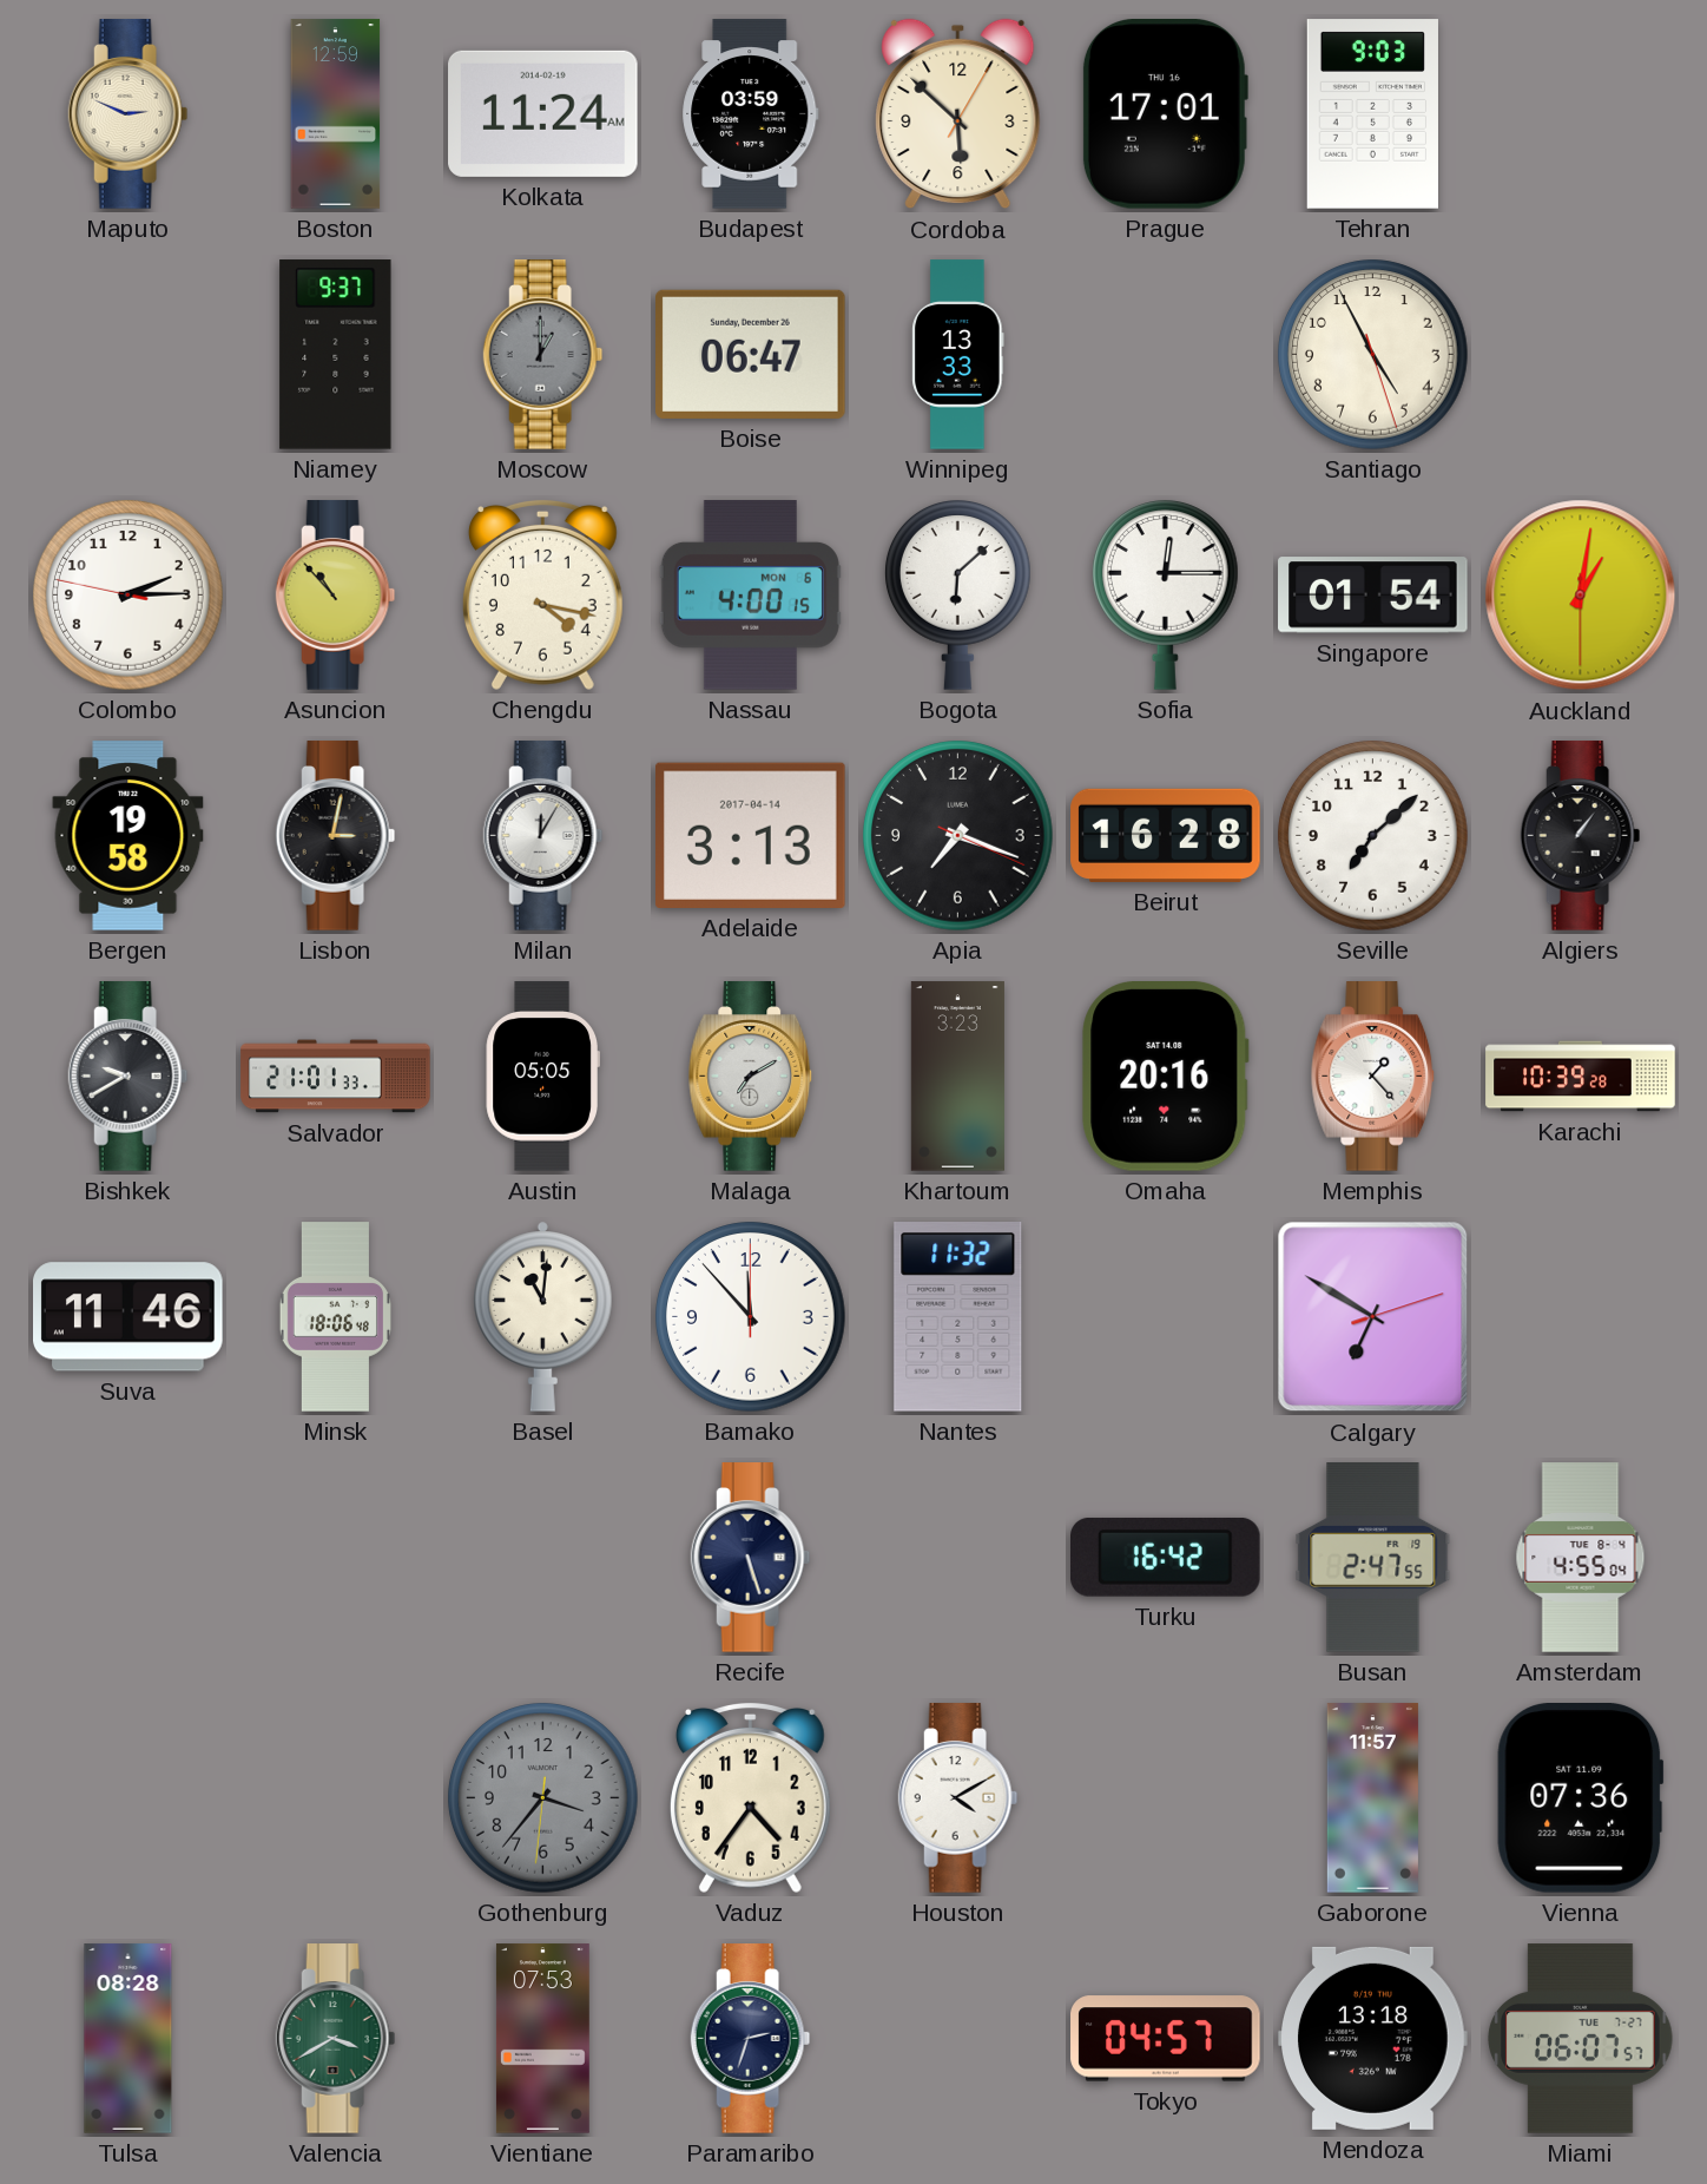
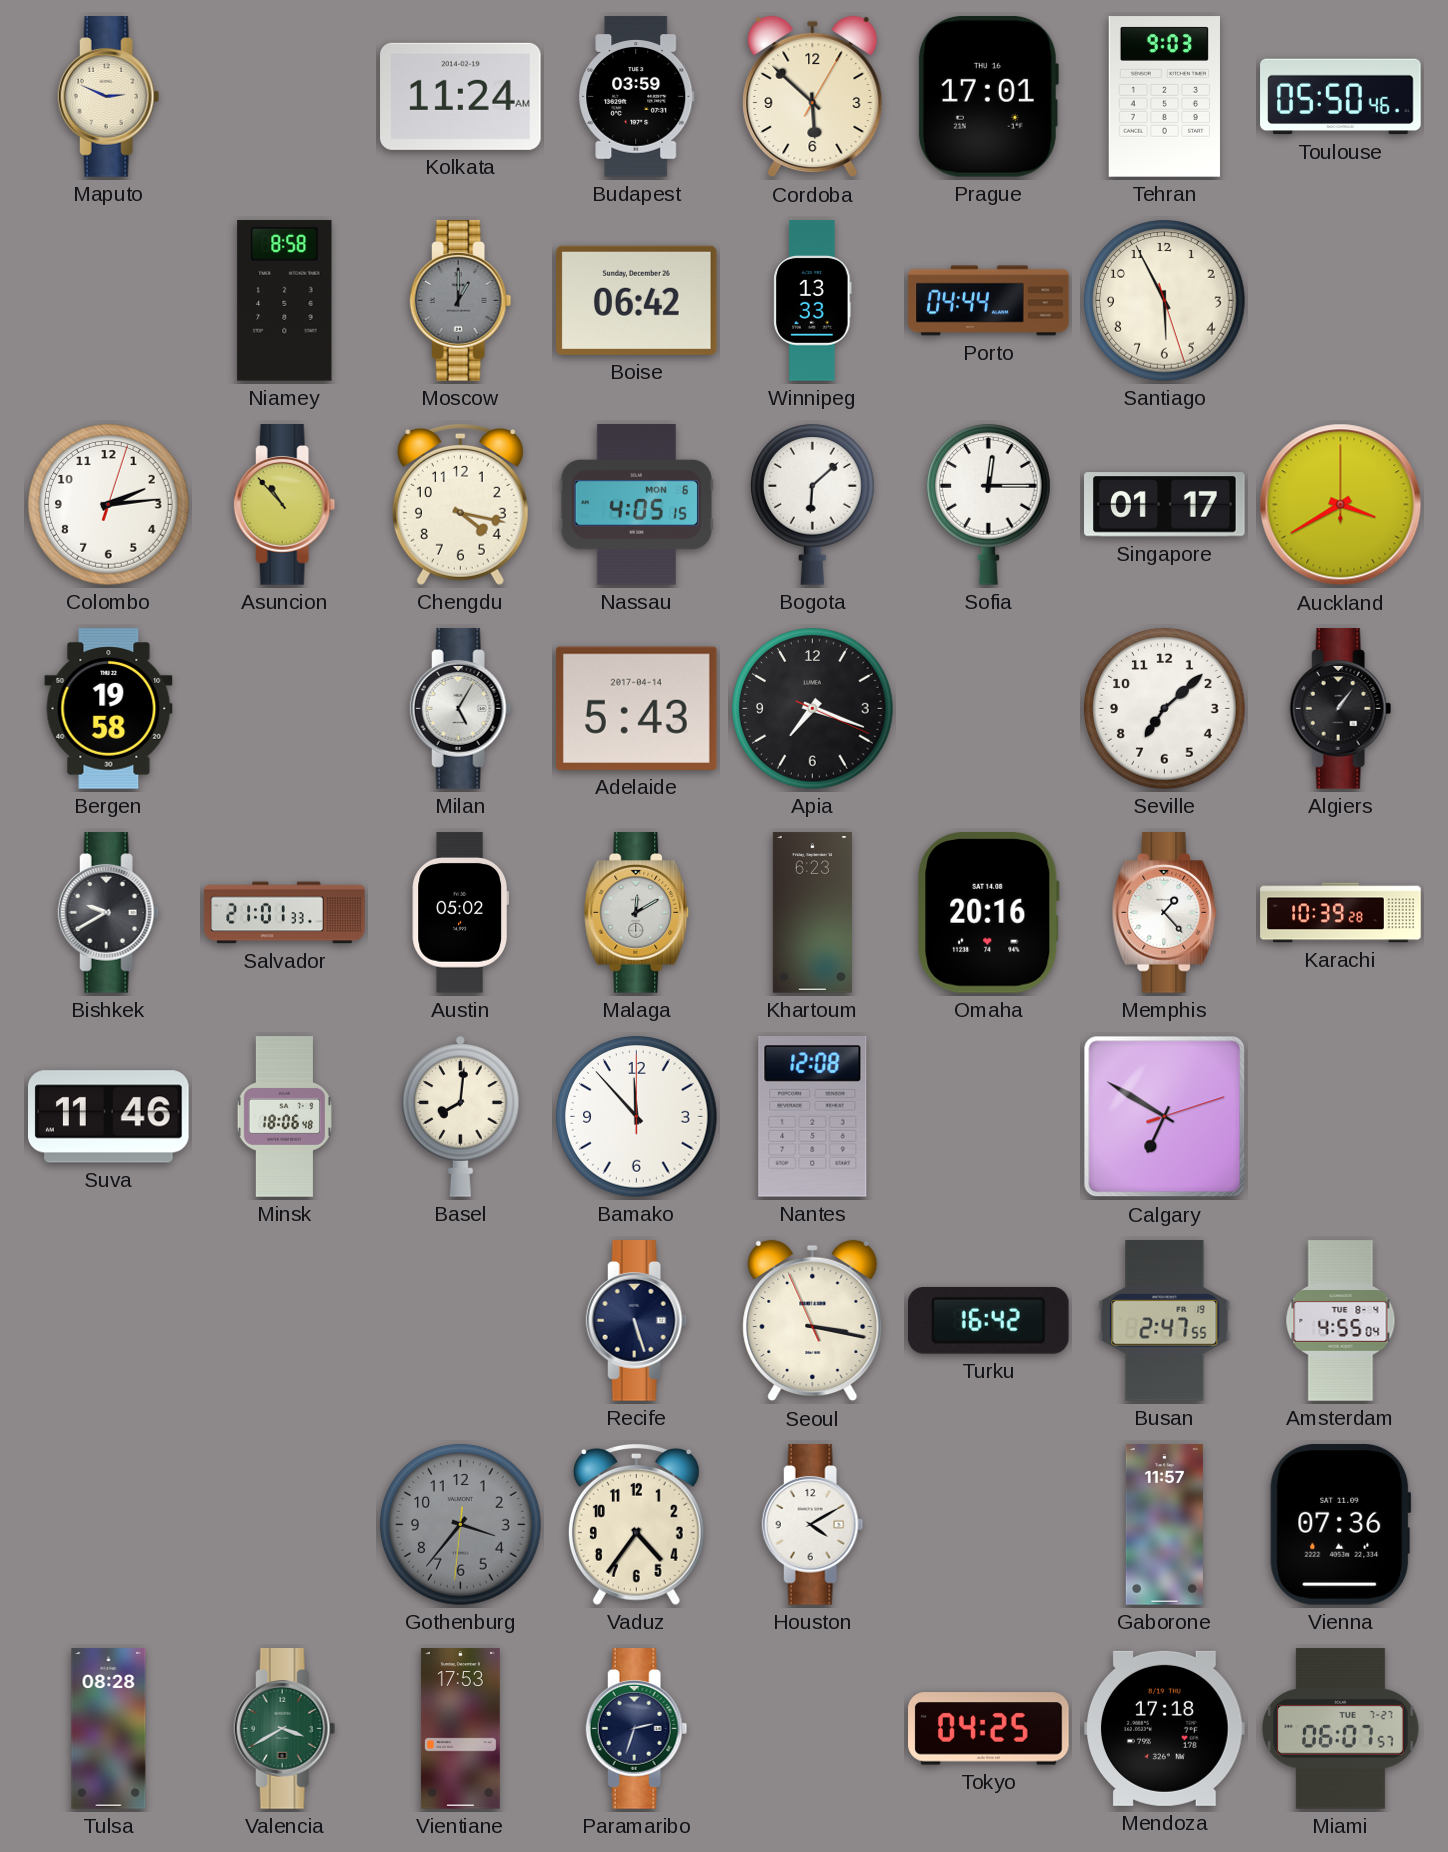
Boston: 12:59 -> none
Toulouse: none -> 05:50
Niamey: 9:37 -> 8:58
Boise: 06:47 -> 06:42
Porto: none -> 04:44
Santiago: 4:55 -> 5:55
Colombo: 2:14:47 -> 2:14:03
Nassau: 4:00 -> 4:05
Singapore: 01:54 -> 01:17
Auckland: 1:01 -> 3:40
Lisbon: 3:02 -> none
Milan: 12:05 -> 5:05
Adelaide: 3:13 -> 5:43
Beirut: 16:28 -> none
Austin: 05:05 -> 05:02
Malaga: 7:10 -> 12:10
Khartoum: 3:23 -> 6:23
Basel: 11:01 -> 8:01
Nantes: 11:32 -> 12:08
Seoul: none -> 3:16
Vientiane: 07:53 -> 17:53
Tokyo: 04:57 -> 04:25
Mendoza: 13:18 -> 17:18
